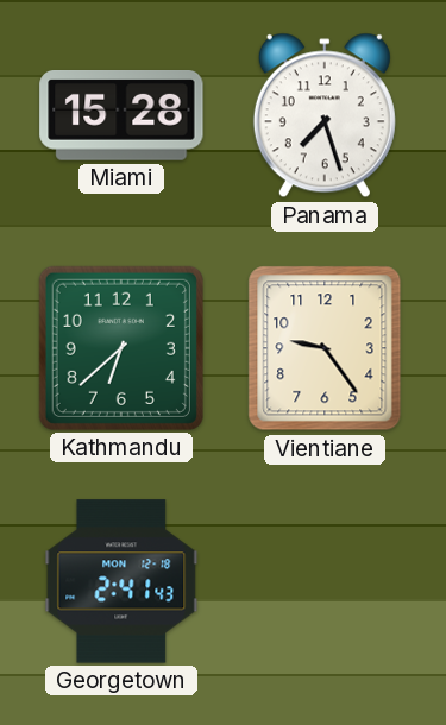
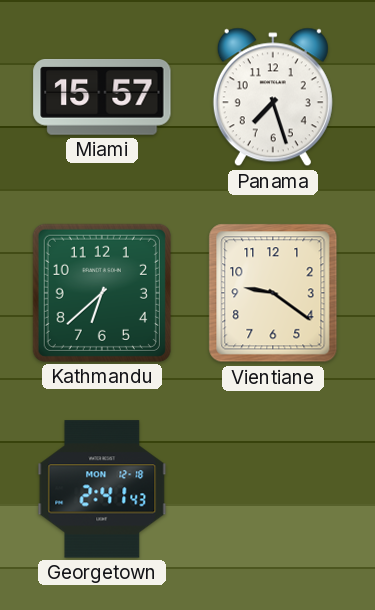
Miami: 15:28 -> 15:57
Vientiane: 9:24 -> 9:21
